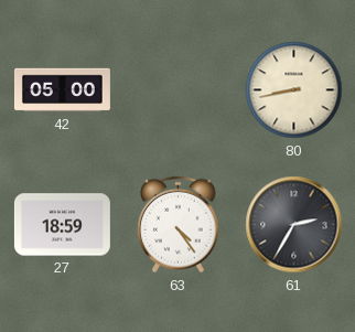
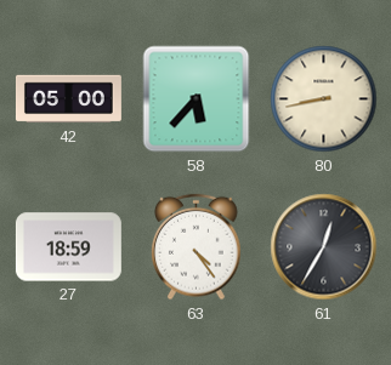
58: none -> 5:37
61: 2:35 -> 12:35
